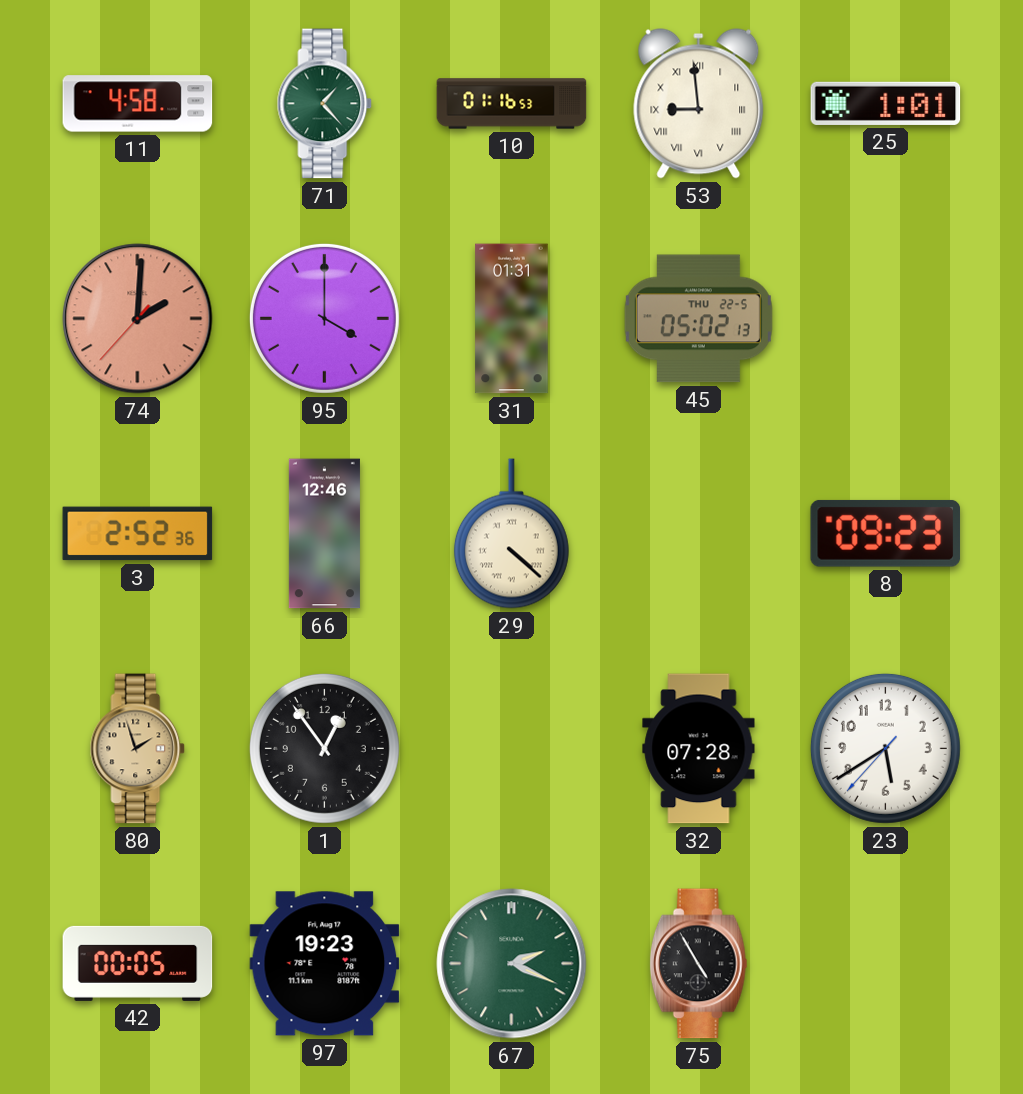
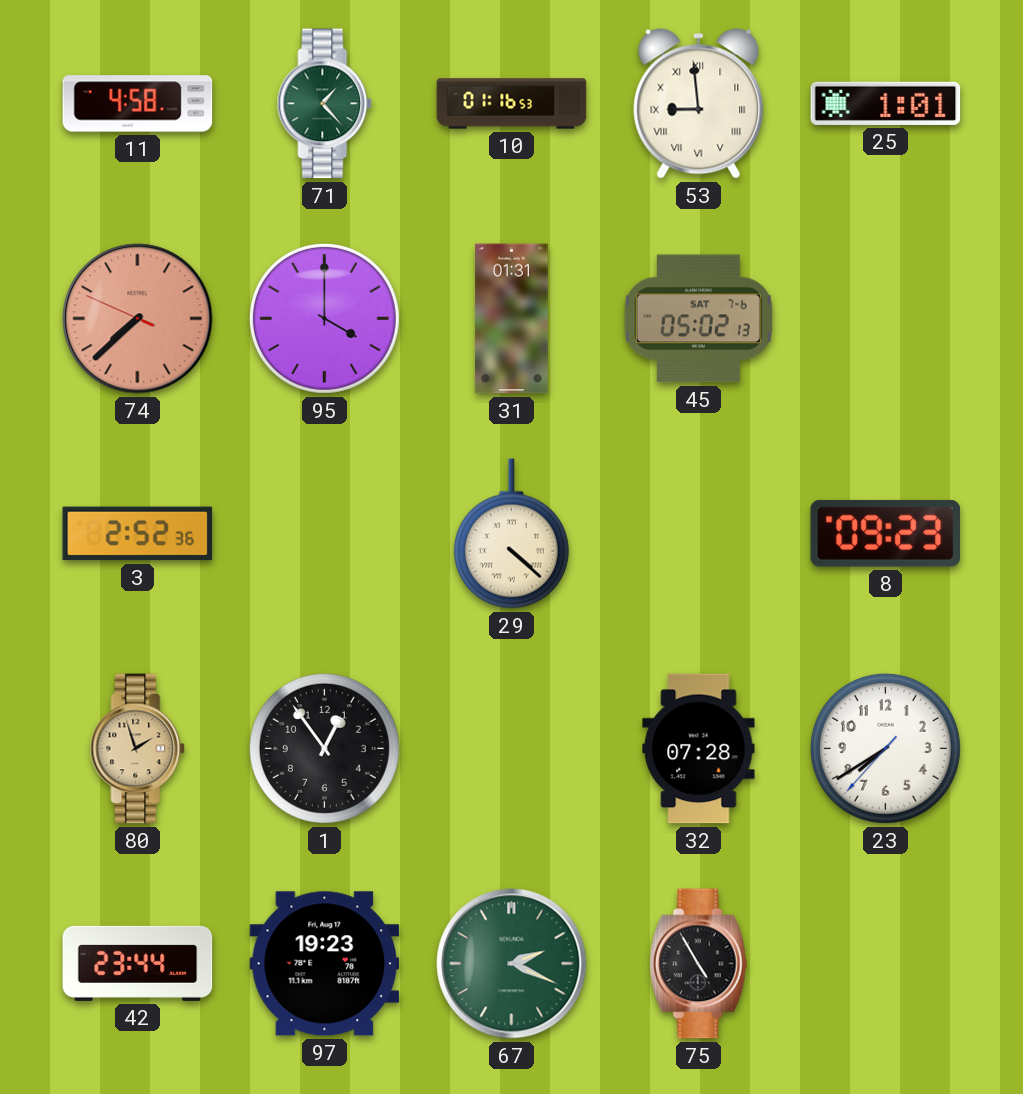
74: 2:00 -> 7:37
45 date: THU 22-5 -> SAT 7-6
66: 12:46 -> none
23: 5:39 -> 7:39
42: 00:05 -> 23:44
